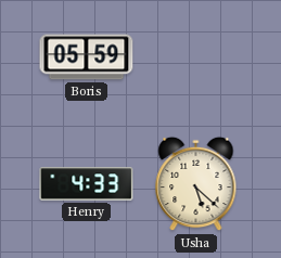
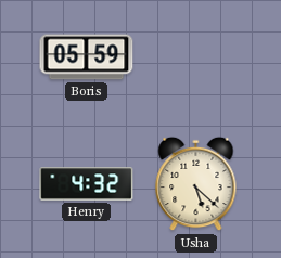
Henry: 4:33 -> 4:32
